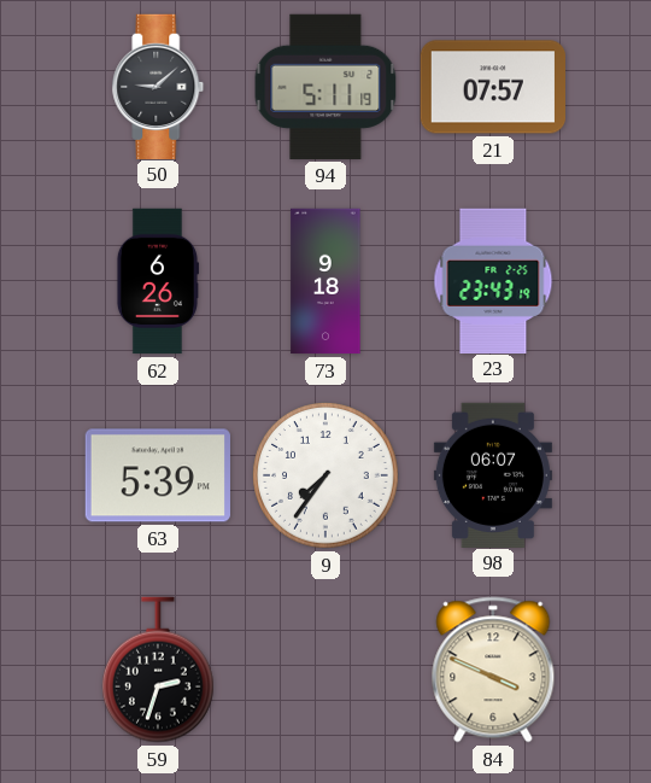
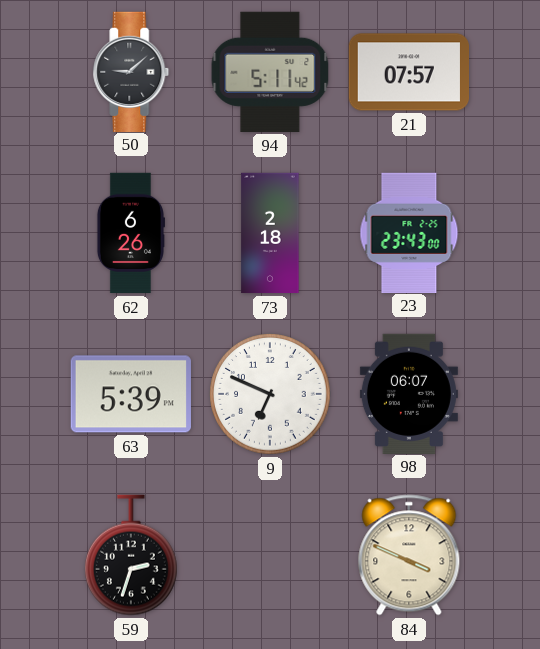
94: 5:11:19 -> 5:11:42
73: 9:18 -> 2:18
23: 23:43:19 -> 23:43:00
9: 7:36 -> 6:49
